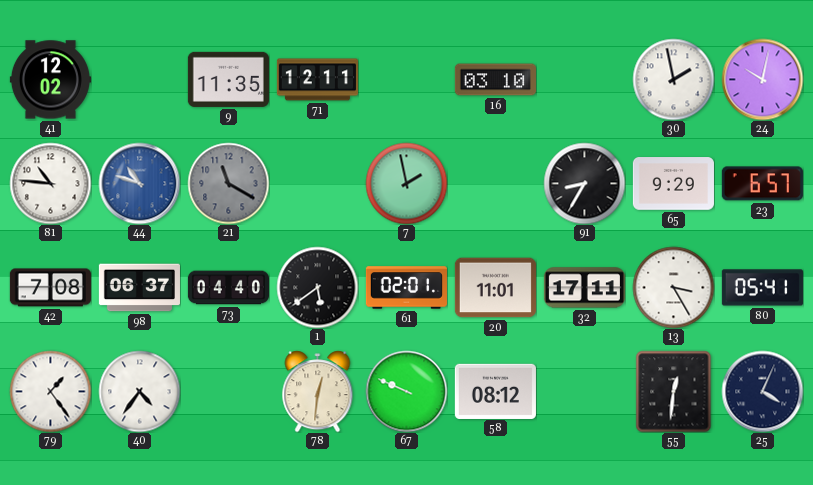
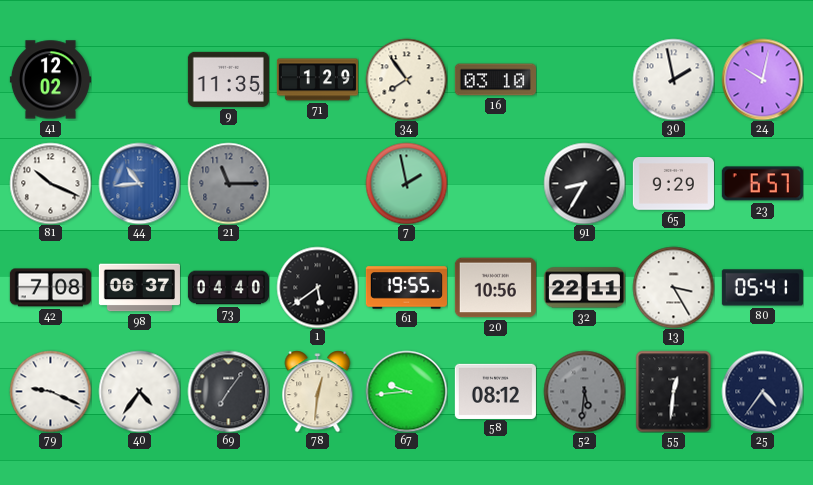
71: 12:11 -> 1:29
34: none -> 7:54
81: 10:46 -> 10:19
44: 10:48 -> 10:44
21: 11:20 -> 11:15
61: 02:01 -> 19:55
20: 11:01 -> 10:56
32: 17:11 -> 22:11
79: 1:24 -> 9:19
69: none -> 7:06
67: 9:49 -> 9:44
52: none -> 5:31
25: 4:04 -> 4:36
